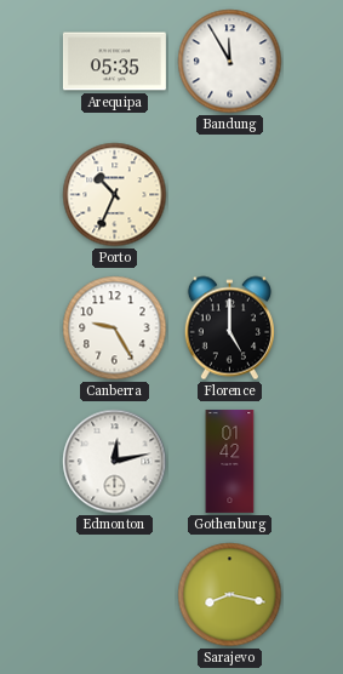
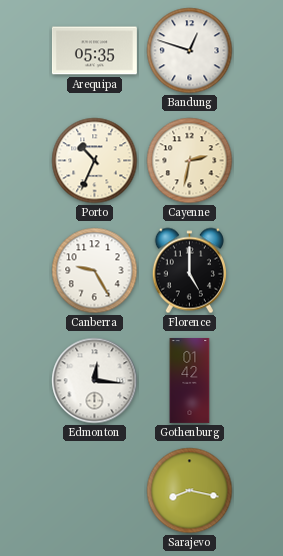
Bandung: 11:55 -> 12:48
Cayenne: none -> 2:32
Edmonton: 12:13 -> 12:16
